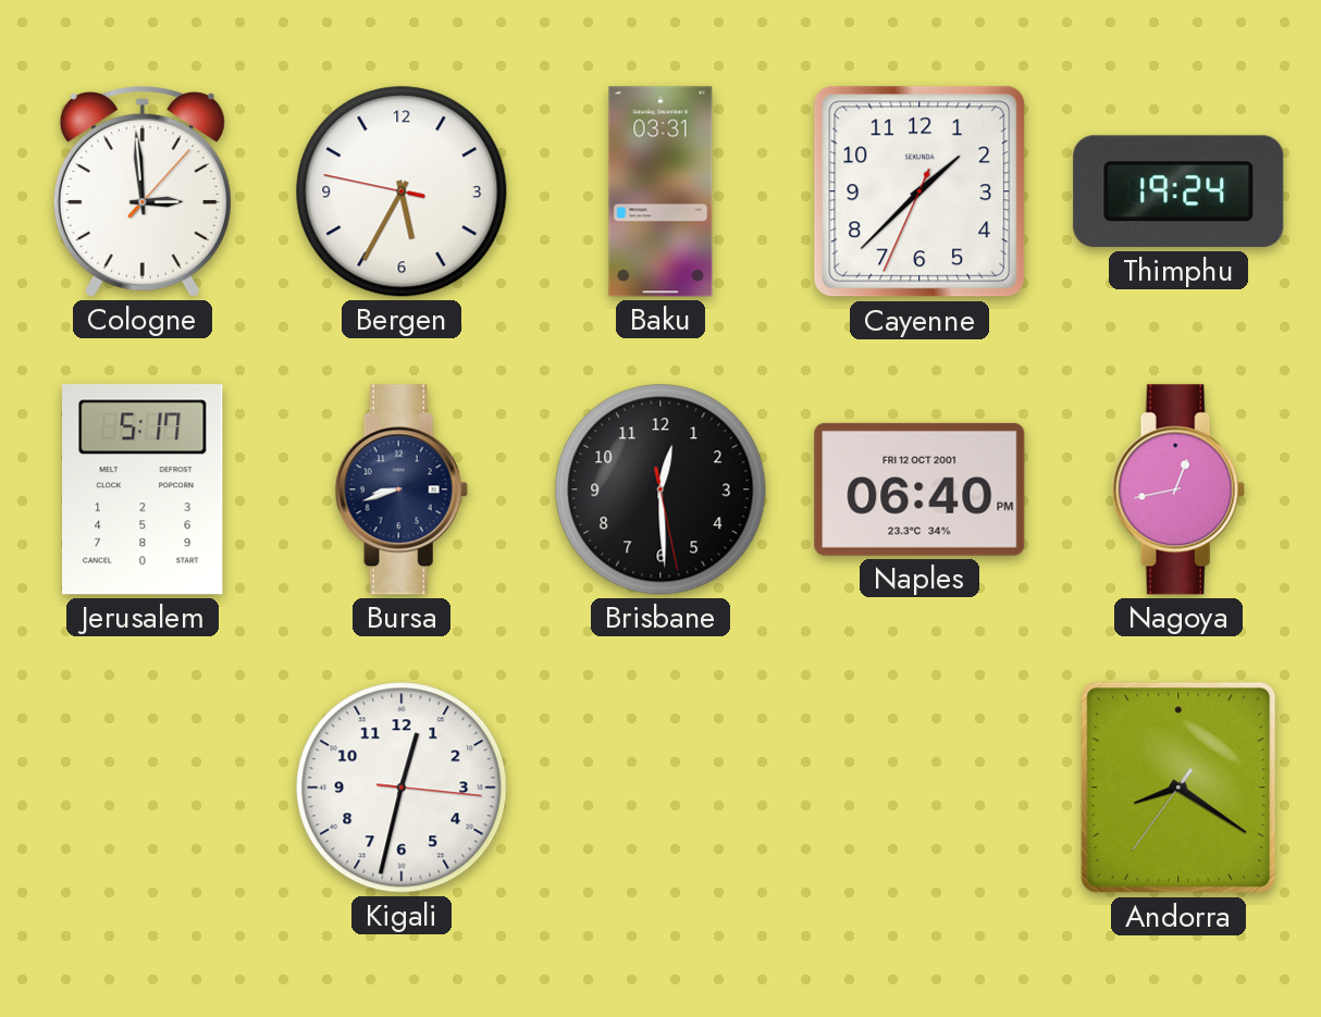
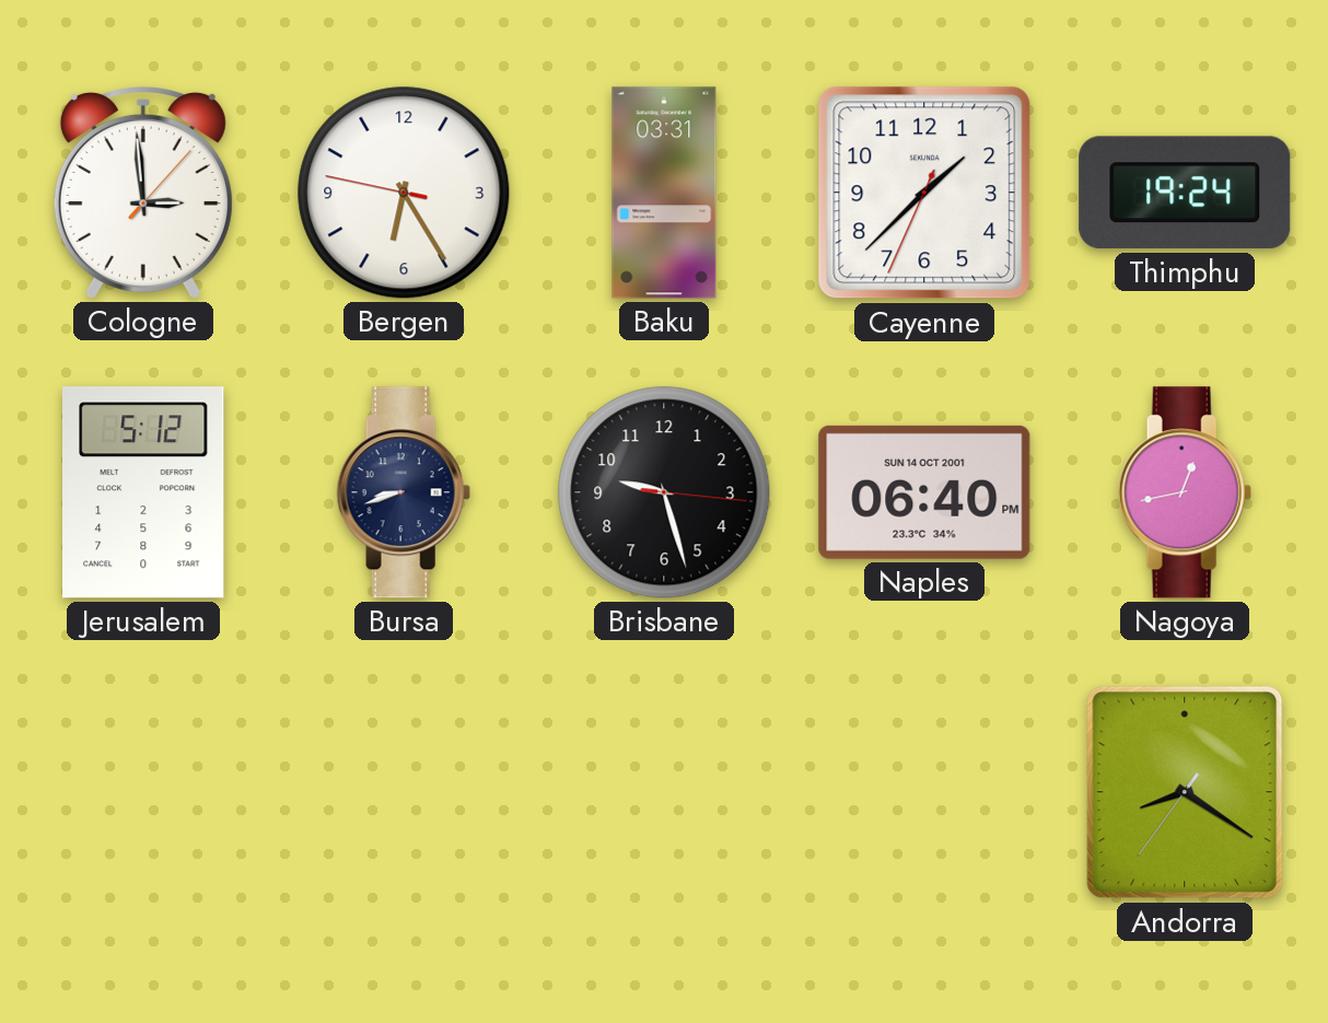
Bergen: 5:34 -> 6:24
Jerusalem: 5:17 -> 5:12
Brisbane: 12:29 -> 9:27
Naples date: FRI 12 OCT 2001 -> SUN 14 OCT 2001
Kigali: 12:32 -> none
